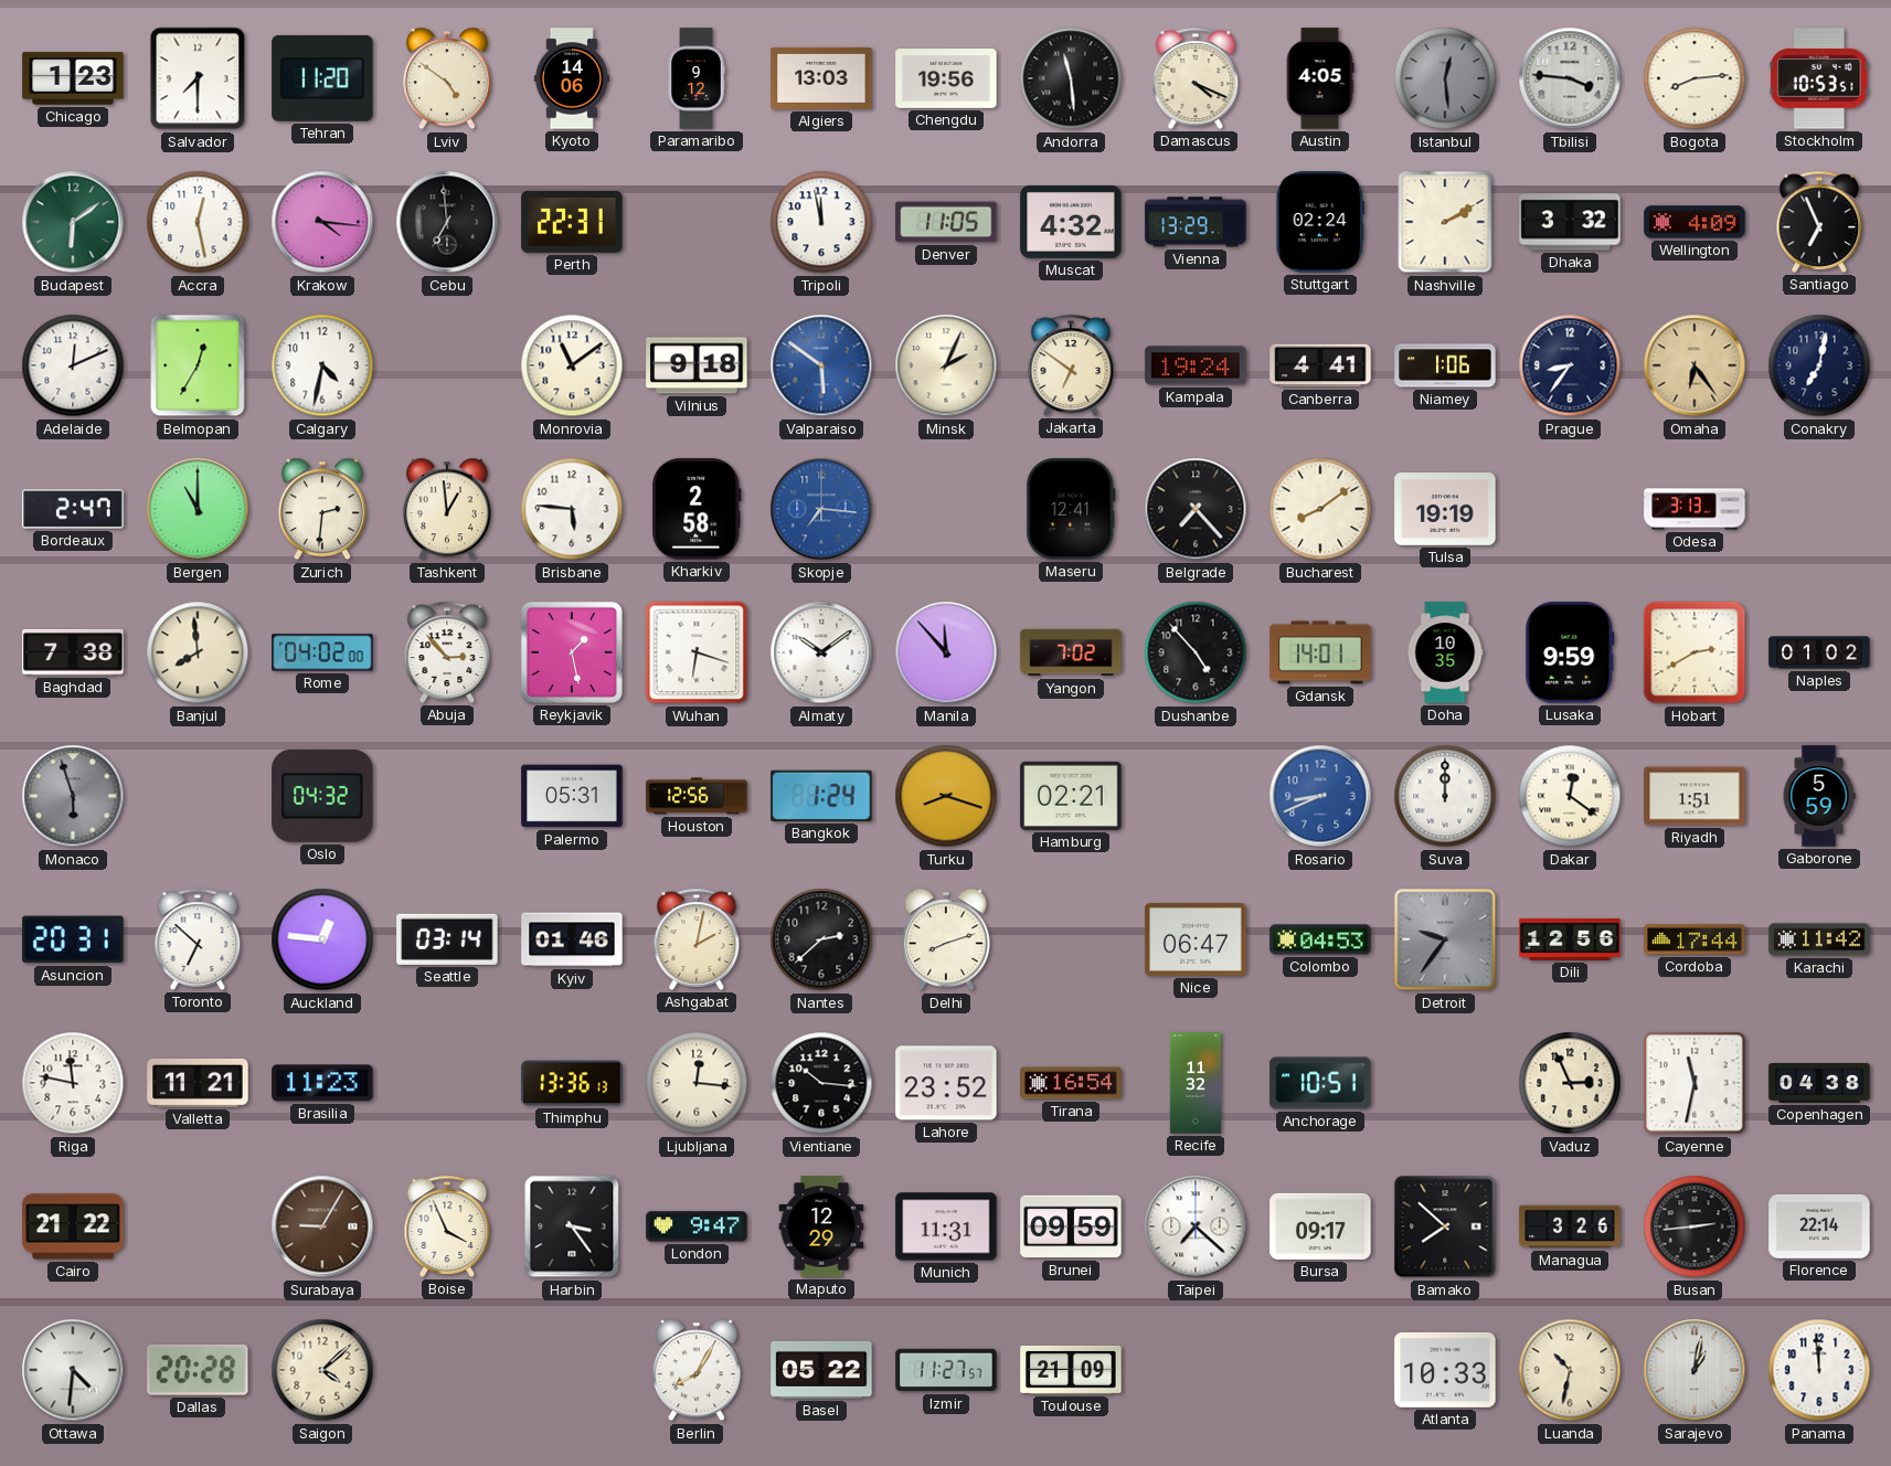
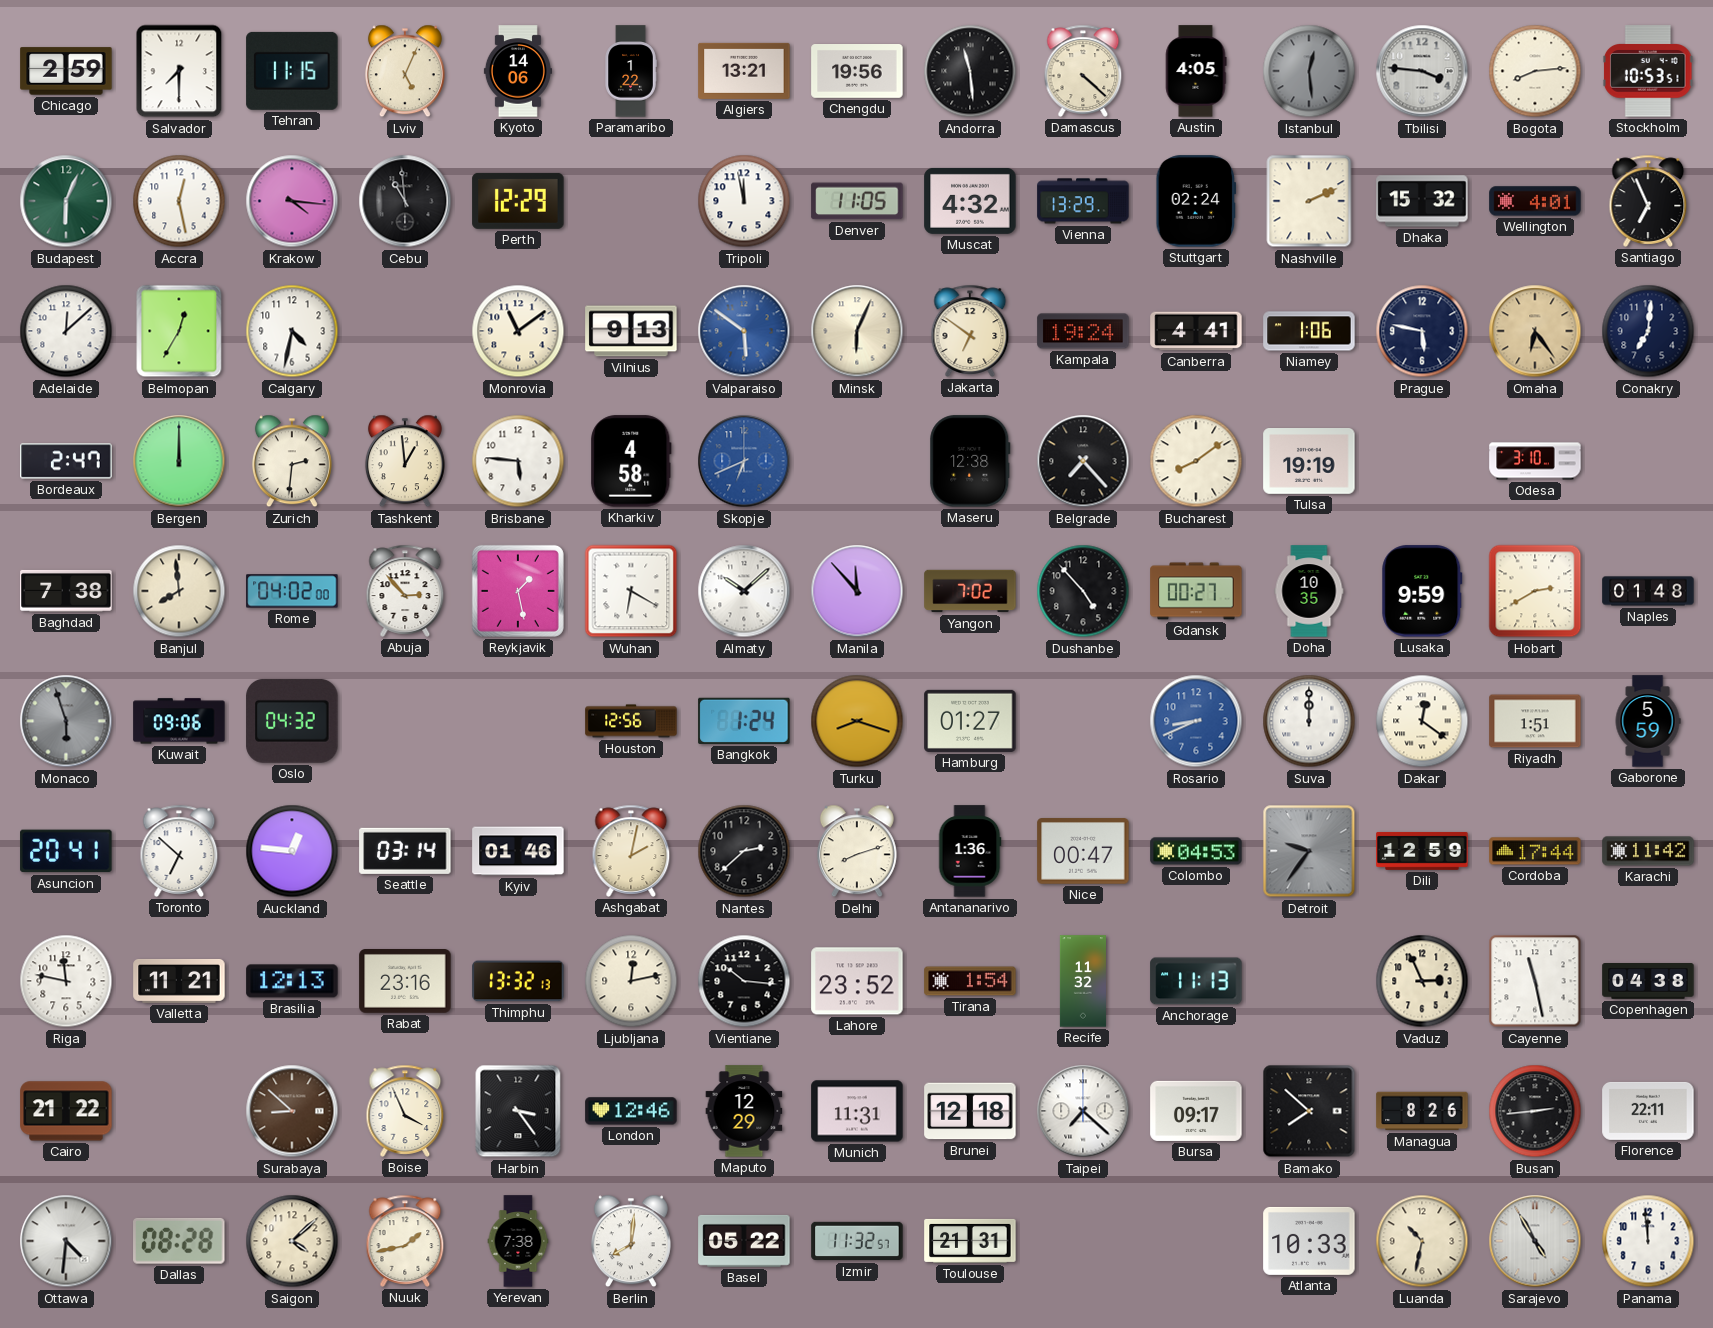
Chicago: 1:23 -> 2:59
Tehran: 11:20 -> 11:15
Lviv: 4:51 -> 5:04
Paramaribo: 9:12 -> 1:22
Algiers: 13:03 -> 13:21
Damascus: 4:19 -> 4:22
Budapest: 6:09 -> 6:04
Cebu: 6:59 -> 10:59
Perth: 22:31 -> 12:29
Nashville: 2:10 -> 2:11
Dhaka: 3:32 -> 15:32
Wellington: 4:09 -> 4:01
Adelaide: 12:11 -> 12:08
Vilnius: 9:18 -> 9:13
Minsk: 2:04 -> 6:04
Prague: 8:36 -> 5:47
Conakry: 7:02 -> 7:01
Bergen: 11:00 -> 12:00
Kharkiv: 2:58 -> 4:58
Skopje: 7:16 -> 6:41
Maseru: 12:41 -> 12:38
Odesa: 3:13 -> 3:10
Wuhan: 6:18 -> 6:20
Almaty: 10:09 -> 10:08
Gdansk: 14:01 -> 00:27
Naples: 01:02 -> 01:48
Kuwait: none -> 09:06
Palermo: 05:31 -> none
Hamburg: 02:21 -> 01:27
Asuncion: 20:31 -> 20:41
Antananarivo: none -> 1:36
Nice: 06:47 -> 00:47
Dili: 12:56 -> 12:59
Brasilia: 11:23 -> 12:13
Rabat: none -> 23:16
Thimphu: 13:36 -> 13:32
Ljubljana: 12:16 -> 12:13
Tirana: 16:54 -> 1:54
Anchorage: 10:51 -> 11:13
Cayenne: 11:32 -> 11:28
Surabaya: 9:05 -> 8:52
London: 9:47 -> 12:46
Brunei: 09:59 -> 12:18
Managua: 3:26 -> 8:26
Florence: 22:14 -> 22:11
Dallas: 20:28 -> 08:28
Nuuk: none -> 1:43
Yerevan: none -> 7:38
Berlin: 8:05 -> 8:01
Izmir: 11:27 -> 11:32
Toulouse: 21:09 -> 21:31
Sarajevo: 1:02 -> 4:55
